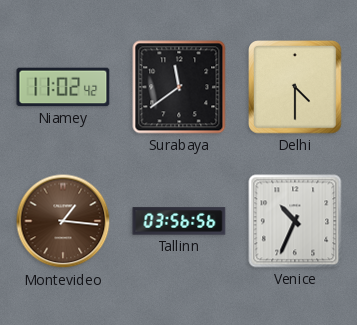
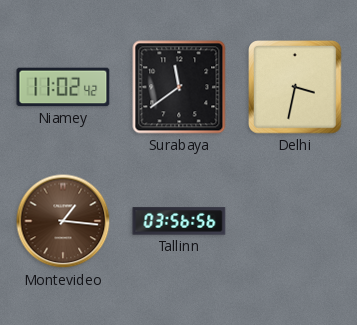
Delhi: 4:30 -> 3:32
Venice: 10:34 -> none
